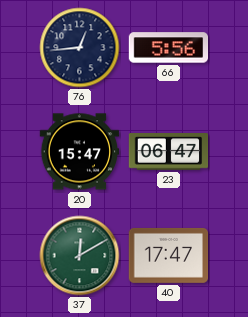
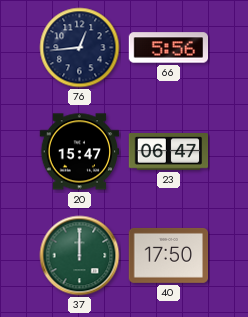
37: 12:10 -> 12:00
40: 17:47 -> 17:50
